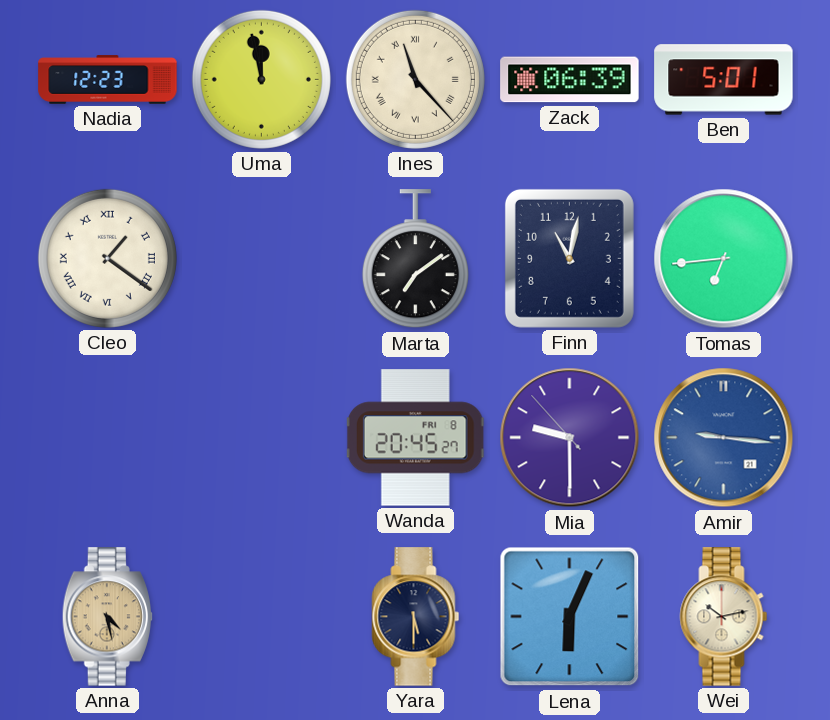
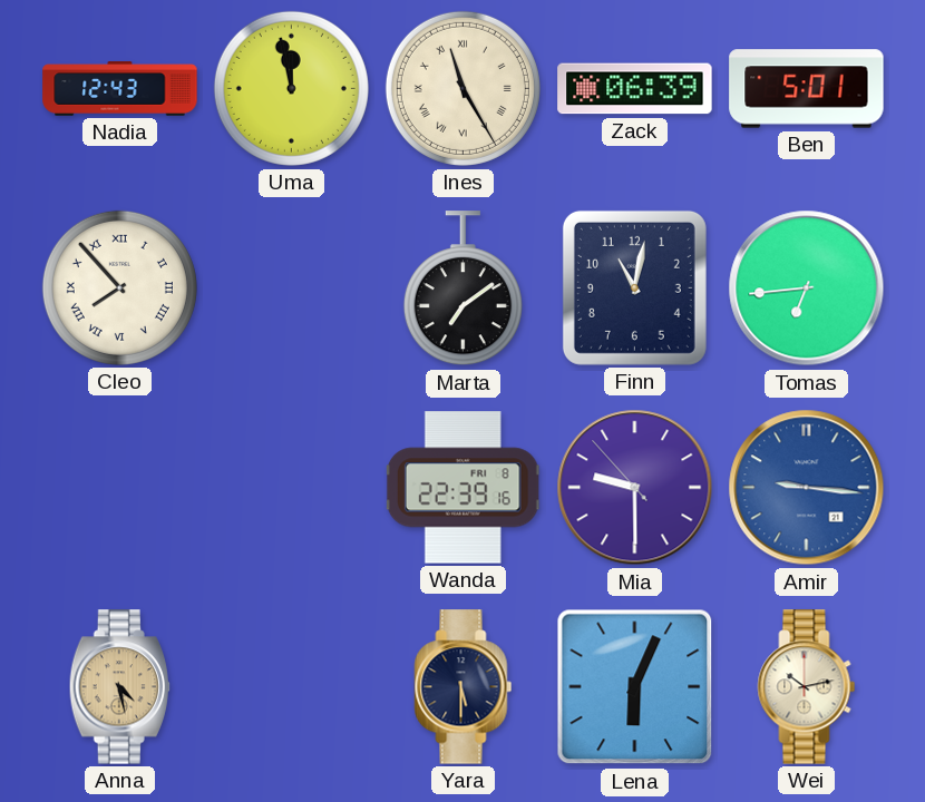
Nadia: 12:23 -> 12:43
Ines: 11:23 -> 11:25
Cleo: 1:21 -> 7:53
Wanda: 20:45 -> 22:39
